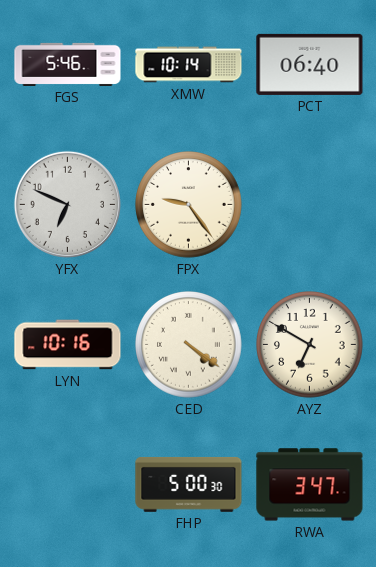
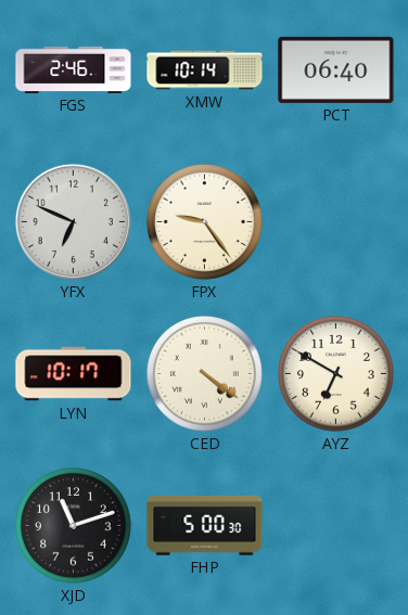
FGS: 5:46 -> 2:46
LYN: 10:16 -> 10:17
XJD: none -> 11:12
RWA: 3:47 -> none
